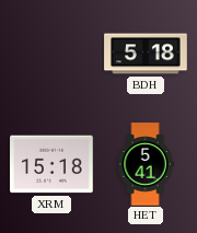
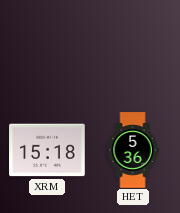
BDH: 5:18 -> none
HET: 5:41 -> 5:36
